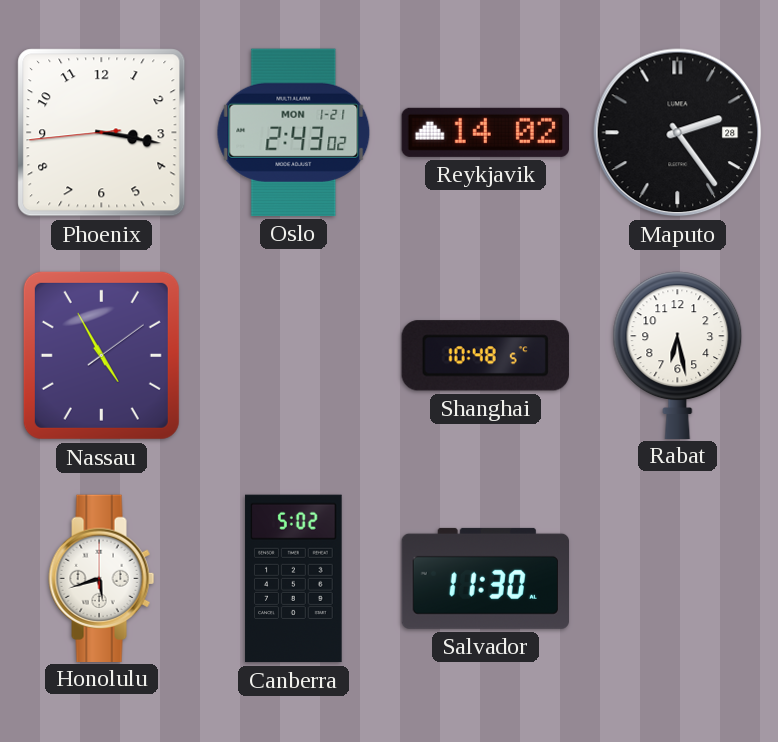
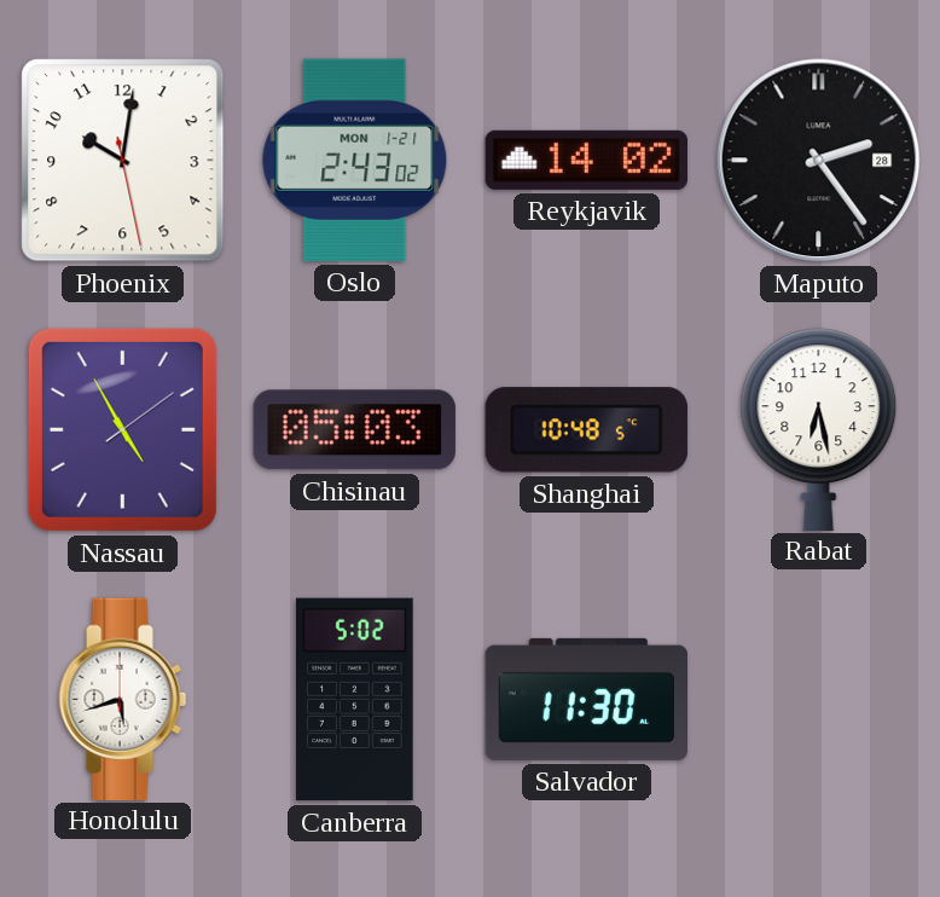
Phoenix: 3:16 -> 10:01
Chisinau: none -> 05:03
